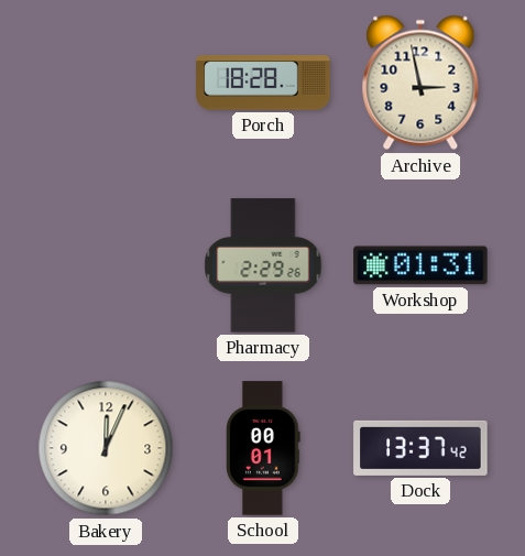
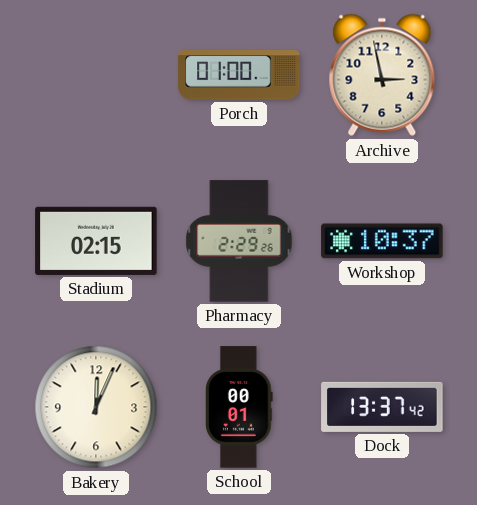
Porch: 18:28 -> 01:00
Stadium: none -> 02:15
Workshop: 01:31 -> 10:37
